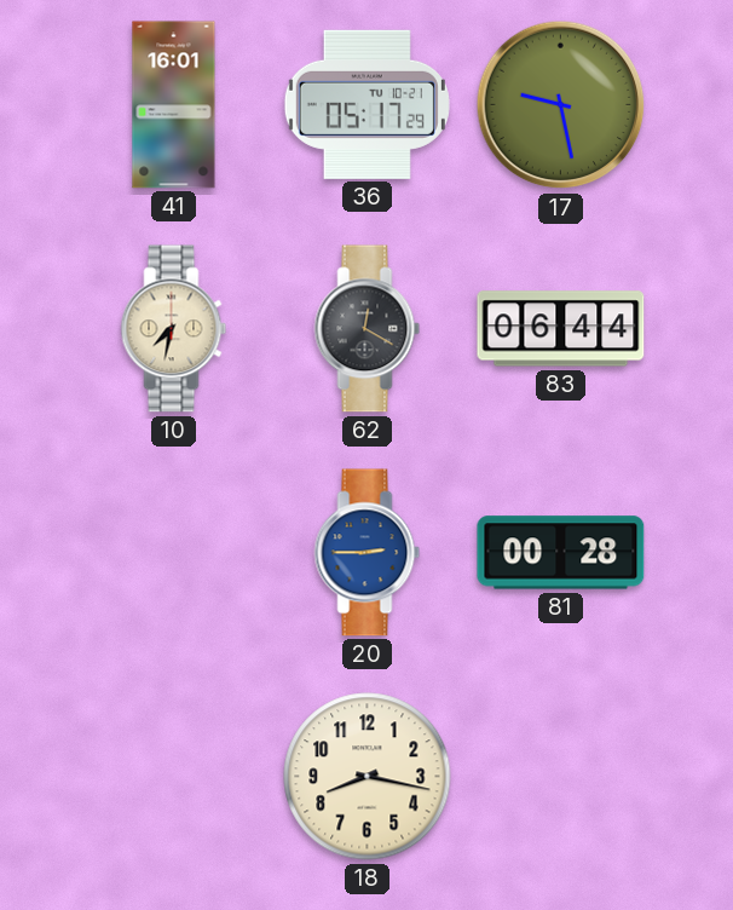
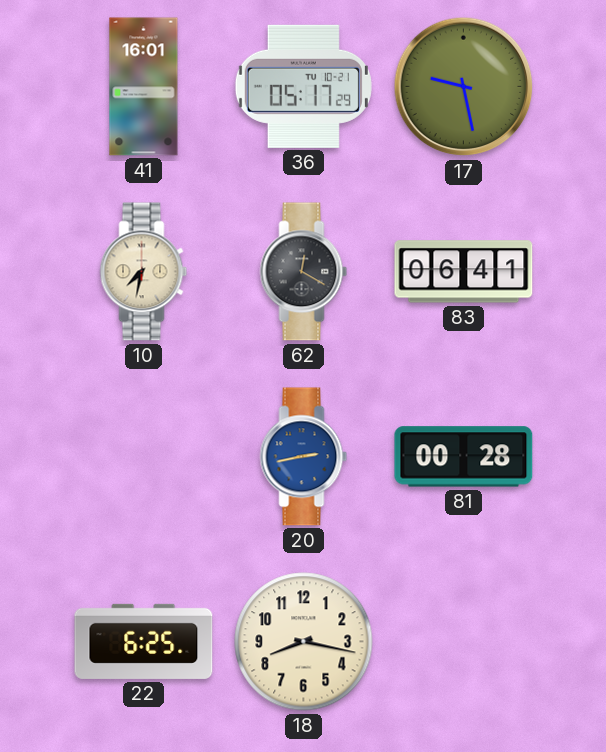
83: 06:44 -> 06:41
20: 2:45 -> 2:43
22: none -> 6:25
